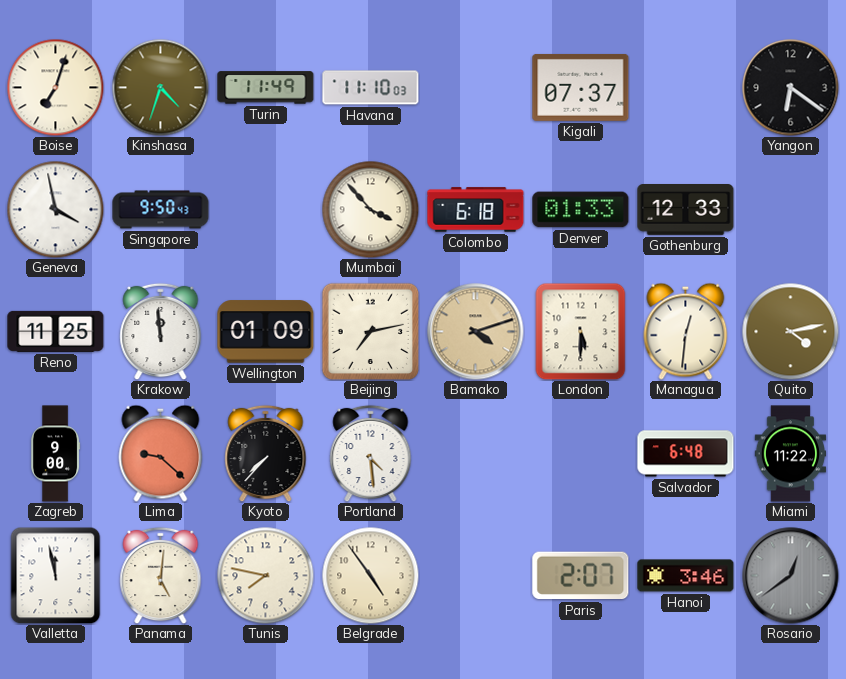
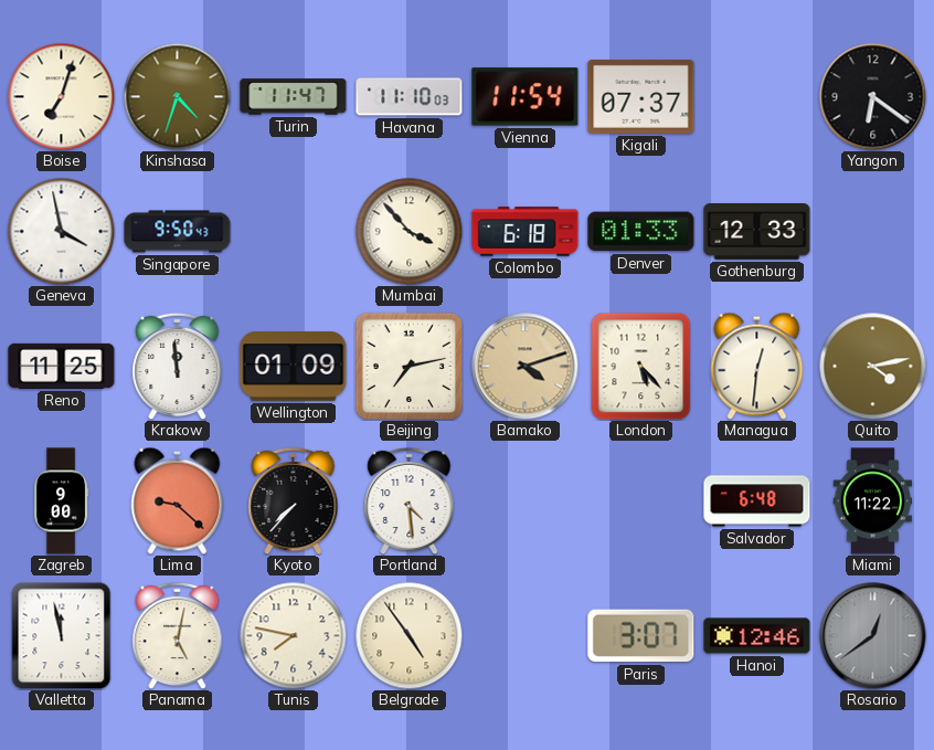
Turin: 11:49 -> 11:47
Vienna: none -> 11:54
London: 5:30 -> 5:23
Panama: 5:01 -> 5:02
Paris: 2:07 -> 3:07
Hanoi: 3:46 -> 12:46
